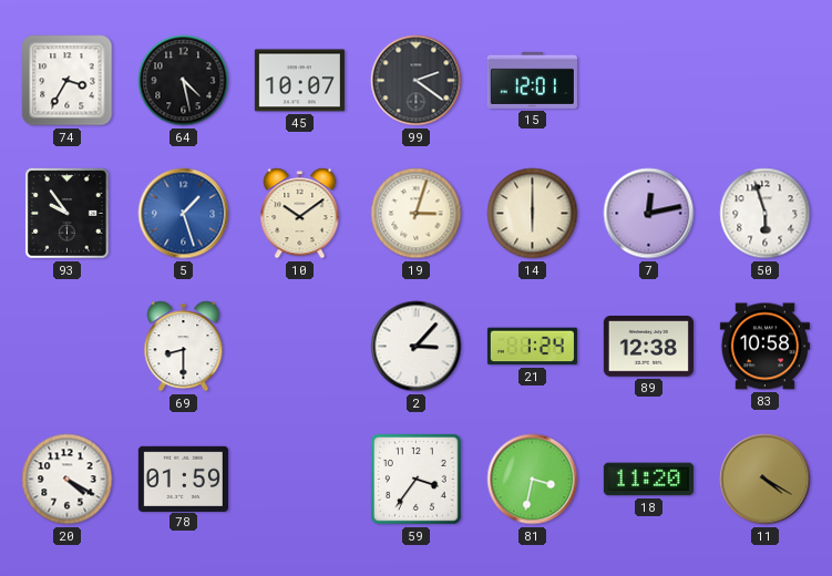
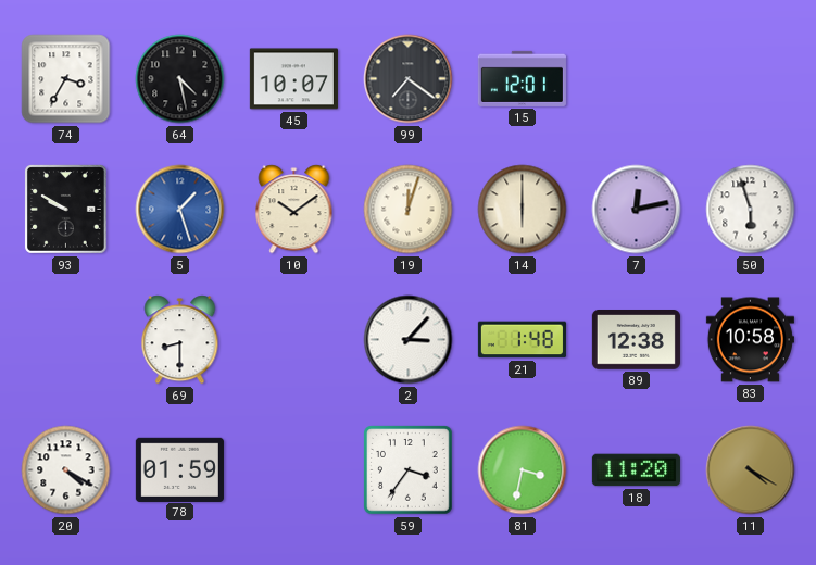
99: 2:21 -> 7:21
93: 9:54 -> 9:50
19: 3:03 -> 12:03
21: 1:24 -> 1:48
